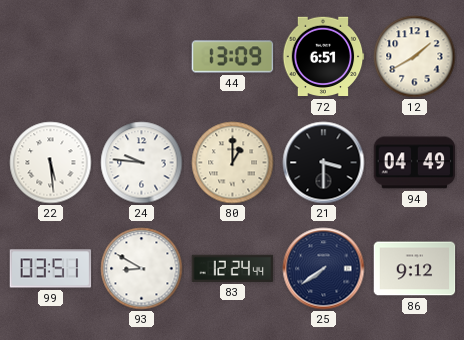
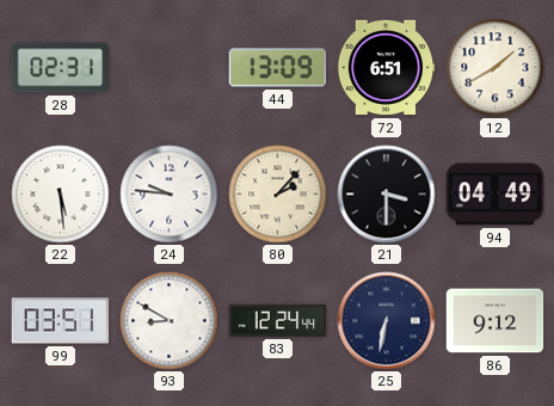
28: none -> 02:31
80: 1:00 -> 2:07
25: 7:39 -> 6:32
